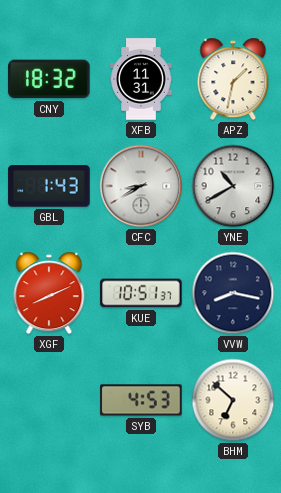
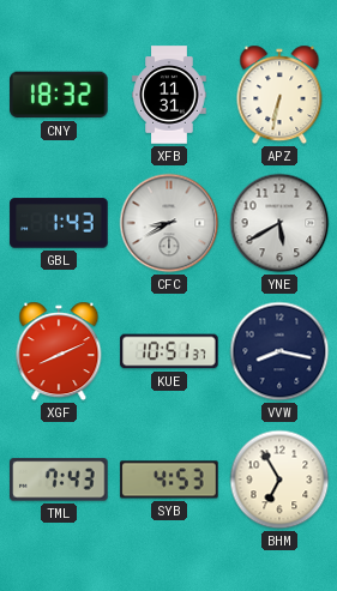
APZ: 1:32 -> 6:32
YNE: 10:40 -> 5:40
TML: none -> 7:43
BHM: 6:52 -> 6:55
